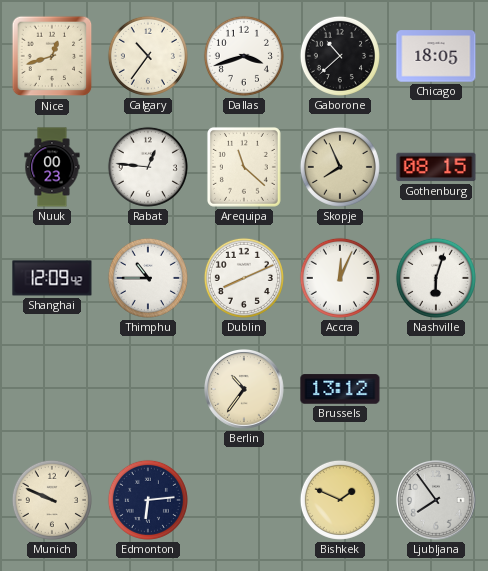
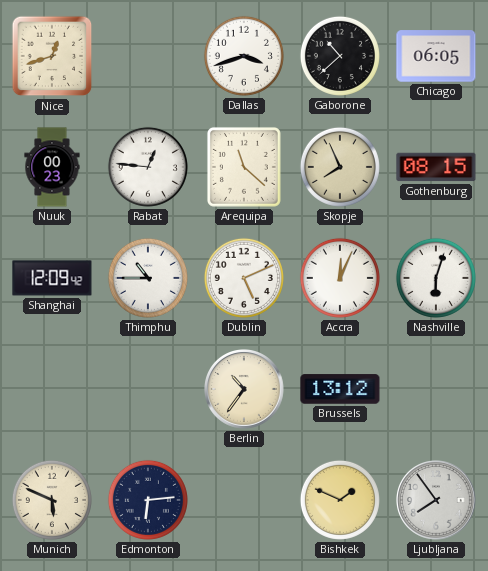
Calgary: 10:36 -> none
Chicago: 18:05 -> 06:05
Dublin: 8:11 -> 5:11
Munich: 9:49 -> 5:49
